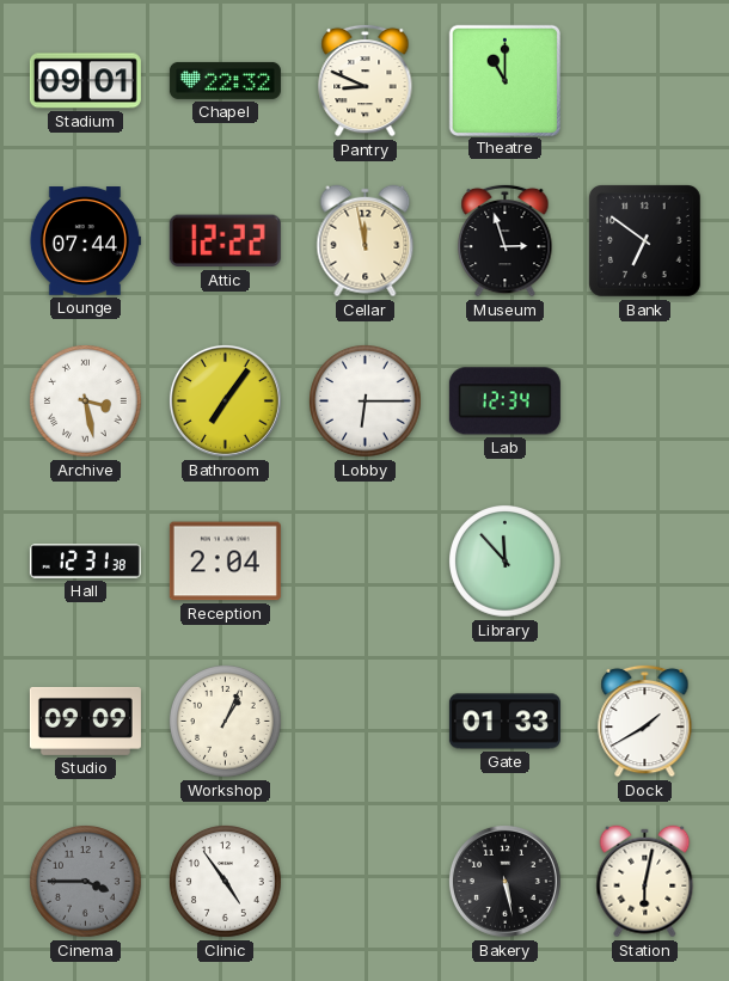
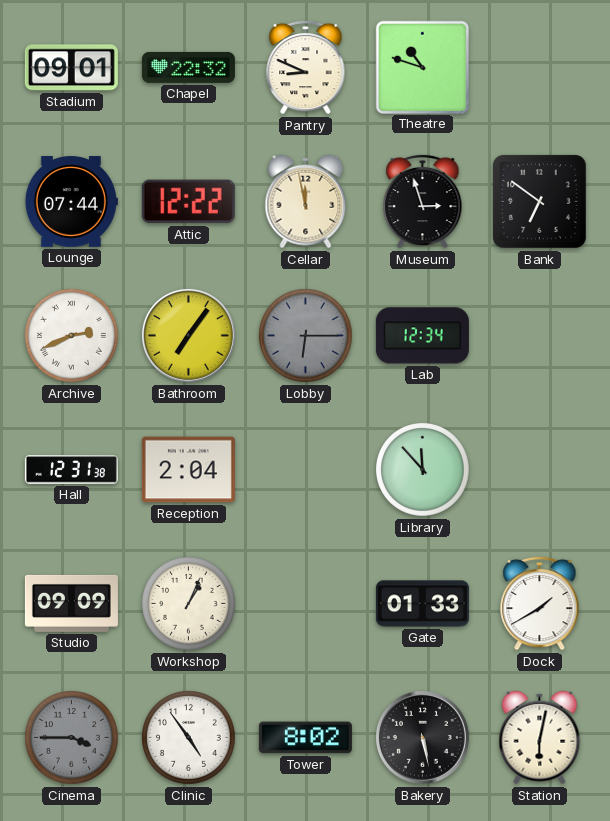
Theatre: 11:00 -> 10:48
Archive: 3:28 -> 2:41
Lobby dial: white -> grey
Tower: none -> 8:02
